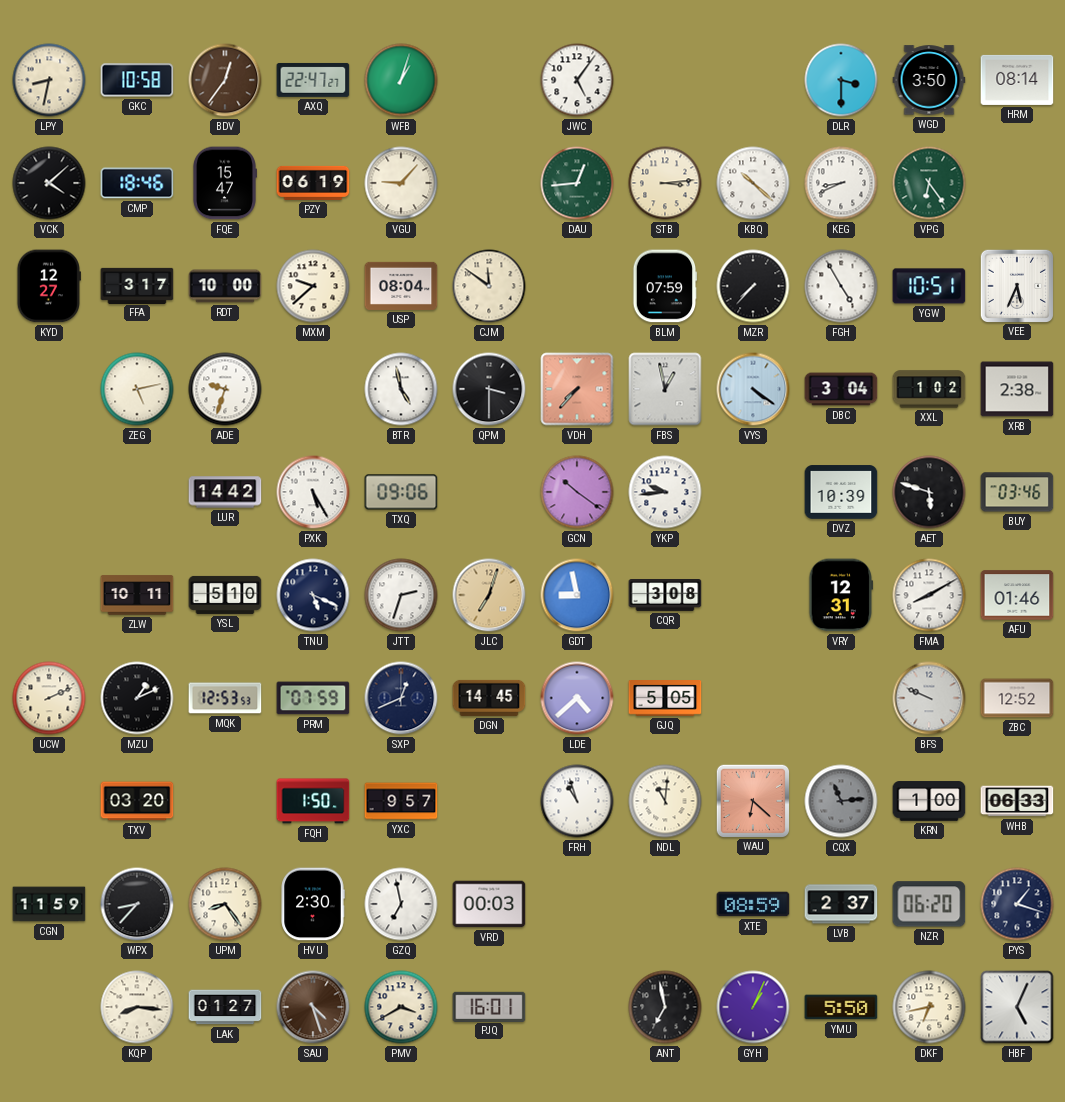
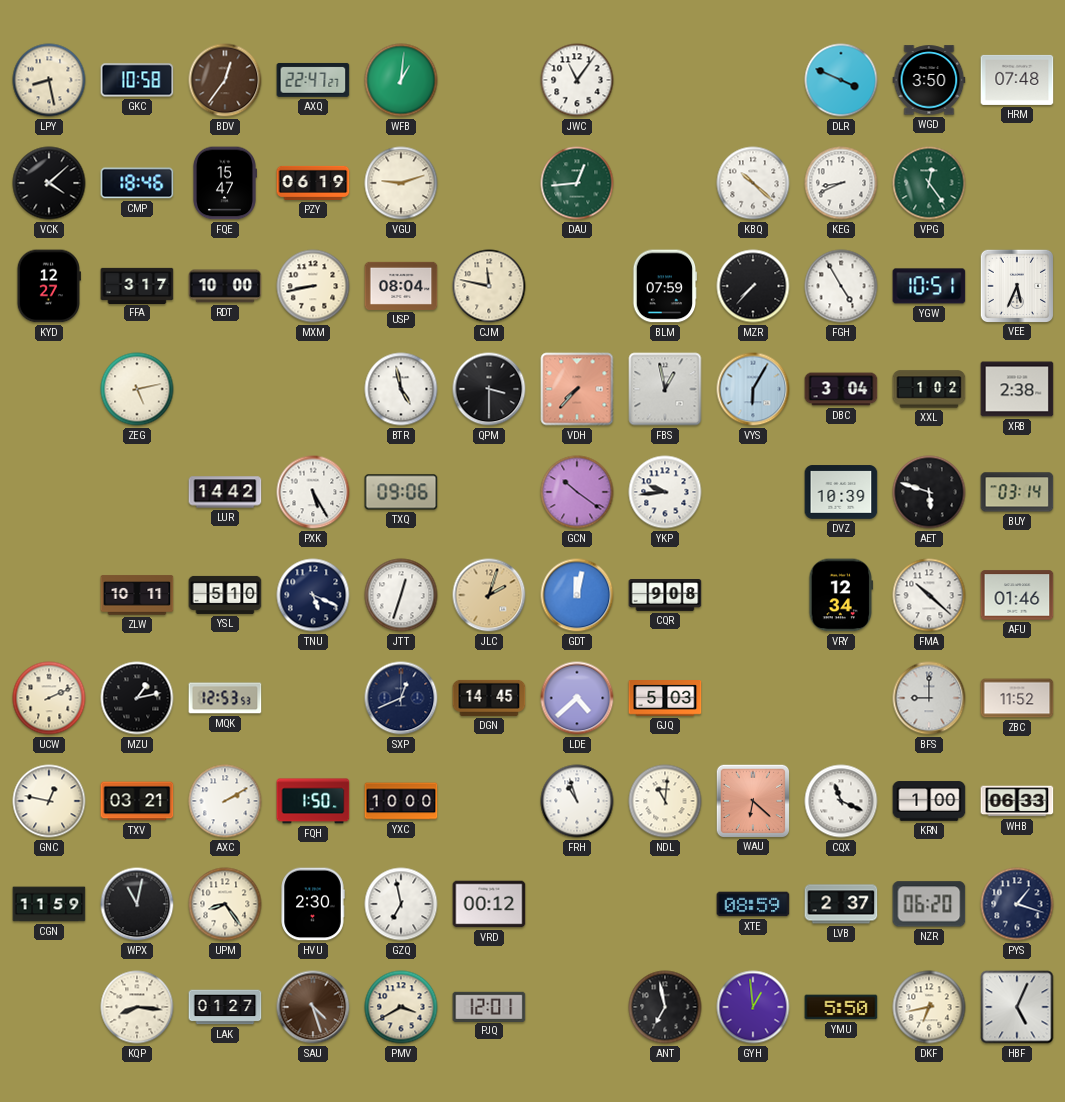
LPY: 8:32 -> 8:28
WFB: 1:03 -> 1:01
JWC: 5:06 -> 11:06
DLR: 3:30 -> 3:49
HRM: 08:14 -> 07:48
VGU: 9:07 -> 9:12
STB: 3:14 -> none
VPG: 6:24 -> 12:24
MXM: 9:38 -> 8:43
CJM: 11:51 -> 11:47
ADE: 9:33 -> none
VYS: 4:21 -> 6:05
BUY: 03:46 -> 03:14
JTT: 2:33 -> 12:33
JLC: 7:03 -> 2:03
GDT: 8:58 -> 12:02
CQR: 3:08 -> 9:08
VRY: 12:31 -> 12:34
FMA: 8:10 -> 10:22
MZU: 1:11 -> 1:13
PRM: 07:59 -> none
GJQ: 5:05 -> 5:03
BFS: 9:49 -> 9:00
ZBC: 12:52 -> 11:52
GNC: none -> 12:47
TXV: 03:20 -> 03:21
AXC: none -> 2:10
YXC: 9:57 -> 10:00
CQX: 11:14 -> 11:19
CQX dial: grey -> white
WPX: 8:37 -> 11:02
VRD: 00:03 -> 00:12
PJQ: 16:01 -> 12:01
GYH: 1:04 -> 12:59
